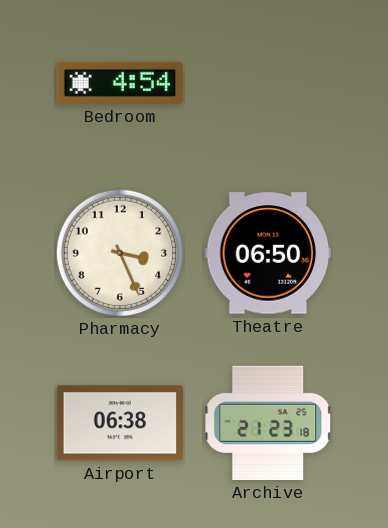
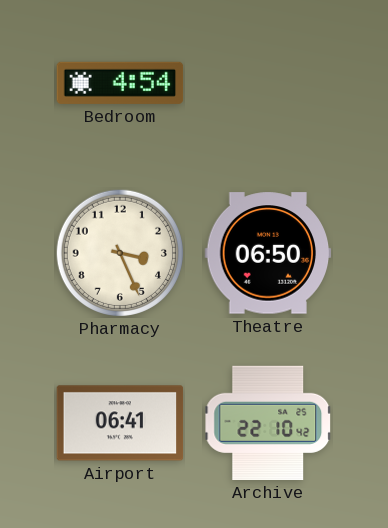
Airport: 06:38 -> 06:41
Archive: 21:23 -> 22:10
